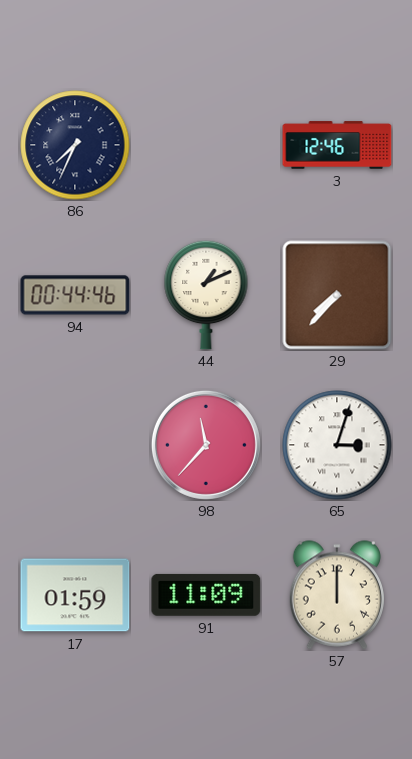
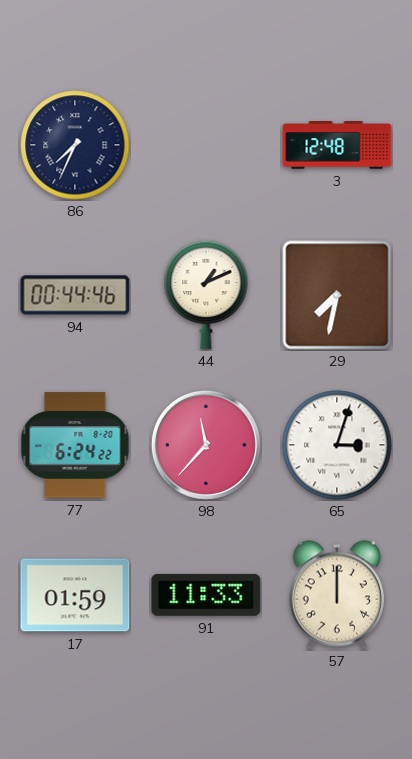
3: 12:46 -> 12:48
29: 7:37 -> 7:32
77: none -> 6:24
91: 11:09 -> 11:33
